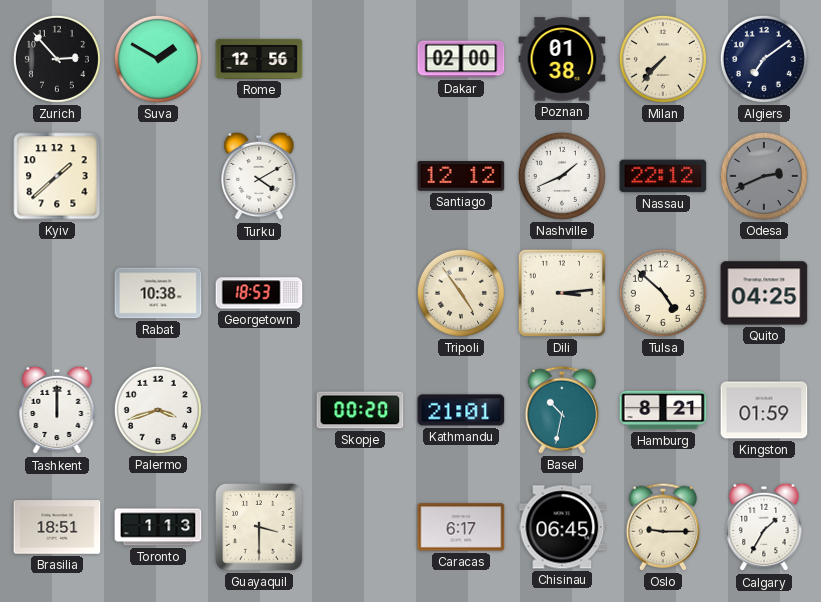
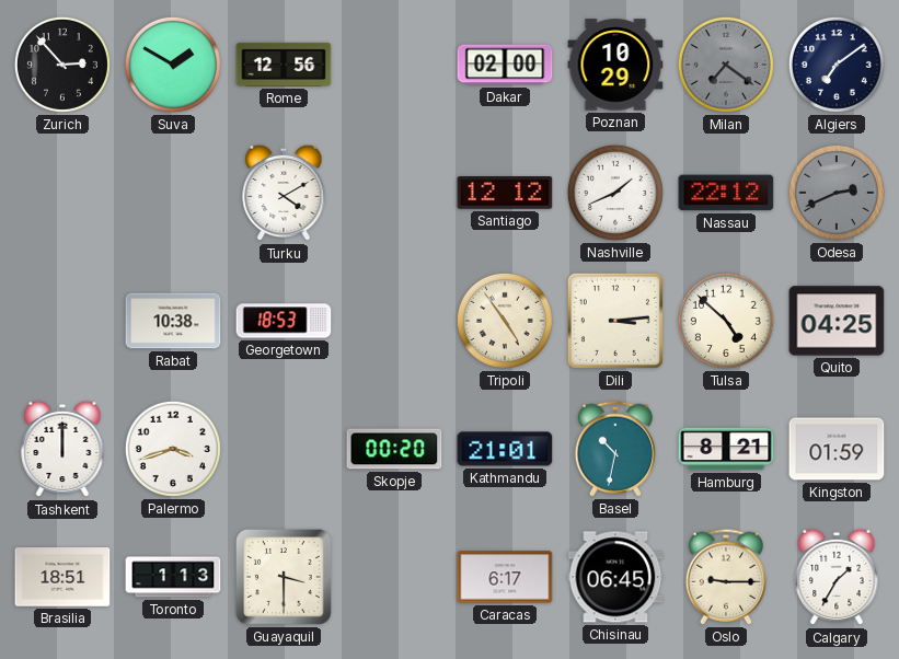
Poznan: 01:38 -> 10:29
Milan: 7:37 -> 7:21
Milan dial: cream -> grey
Kyiv: 1:38 -> none
